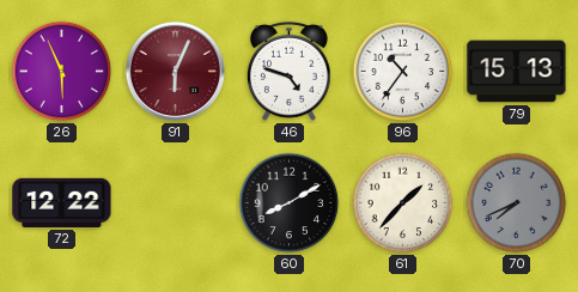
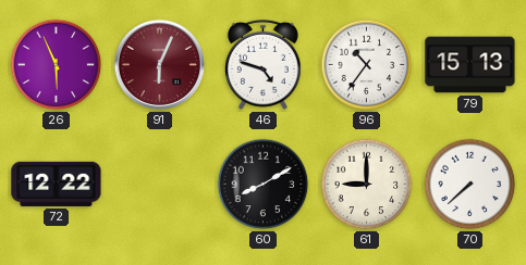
61: 1:37 -> 9:00
70: 7:41 -> 7:38
70 dial: grey -> white
